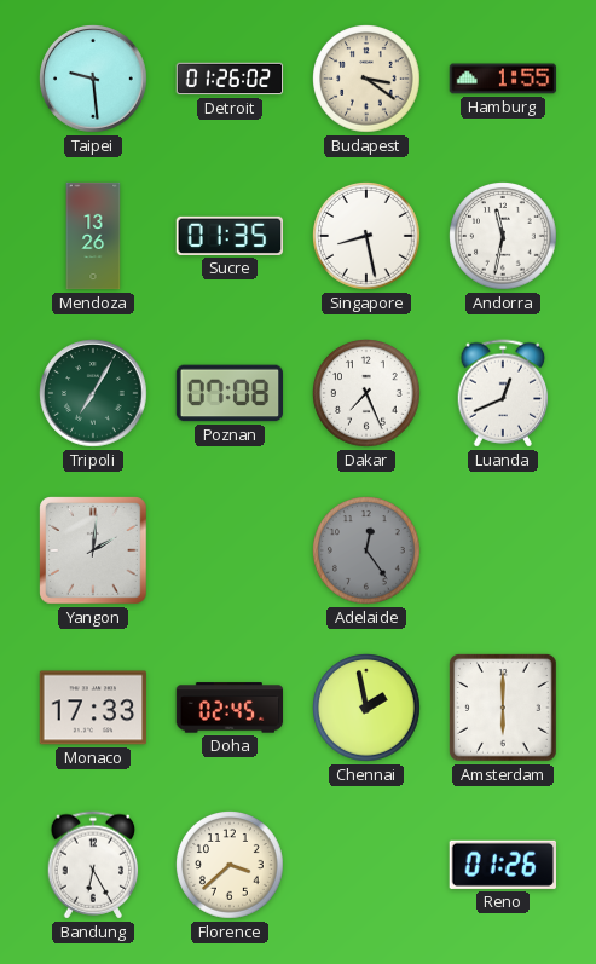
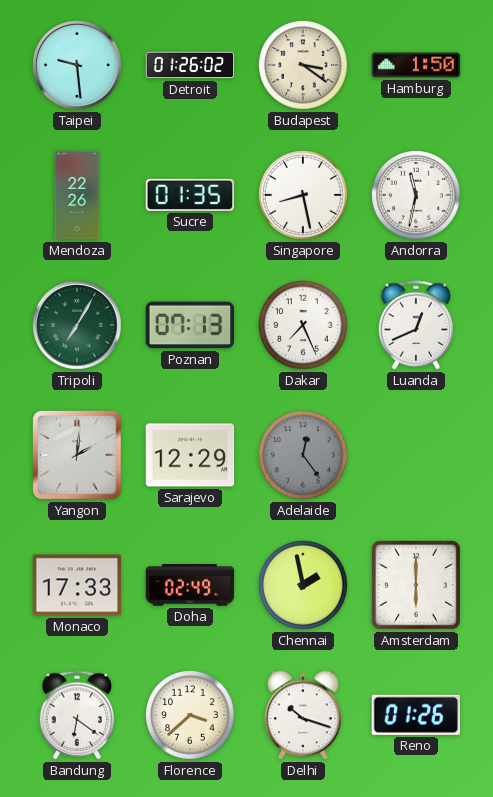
Hamburg: 1:55 -> 1:50
Mendoza: 13:26 -> 22:26
Poznan: 07:08 -> 07:13
Sarajevo: none -> 12:29
Doha: 02:45 -> 02:49
Bandung: 6:25 -> 6:21
Delhi: none -> 10:18
